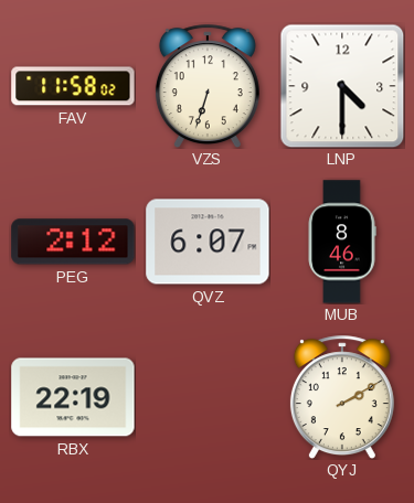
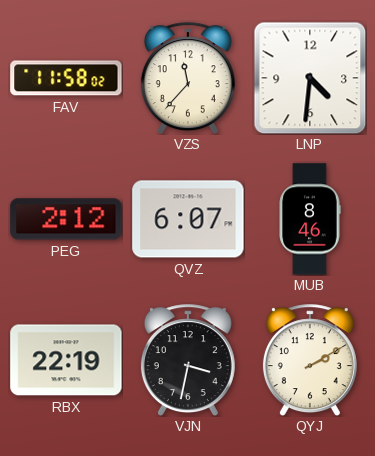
VZS: 6:33 -> 11:37
LNP: 4:30 -> 4:31
VJN: none -> 3:32
